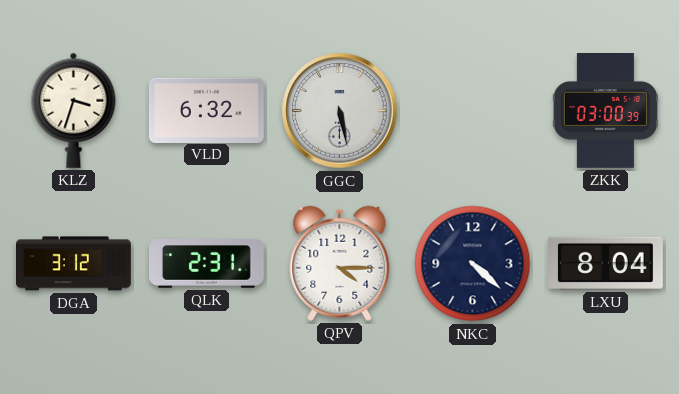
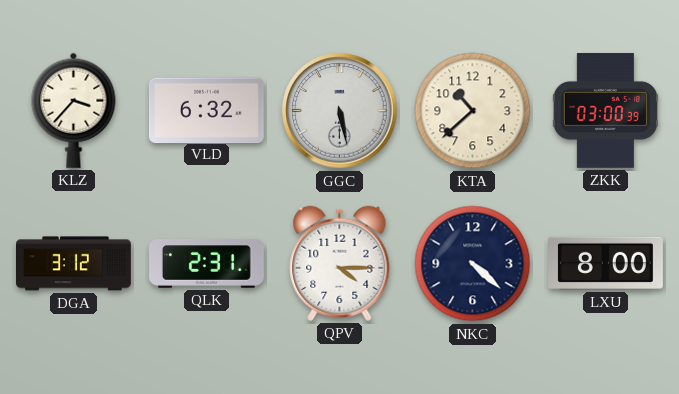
KLZ: 3:33 -> 3:37
KTA: none -> 10:38
LXU: 8:04 -> 8:00
